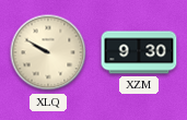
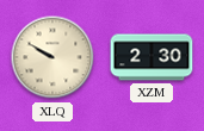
XZM: 9:30 -> 2:30
